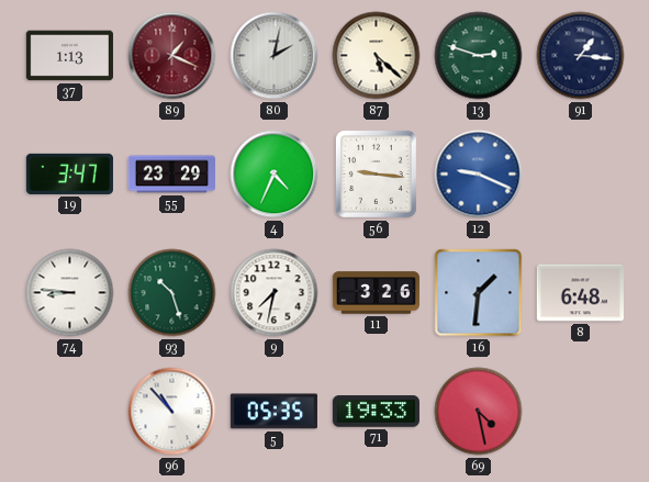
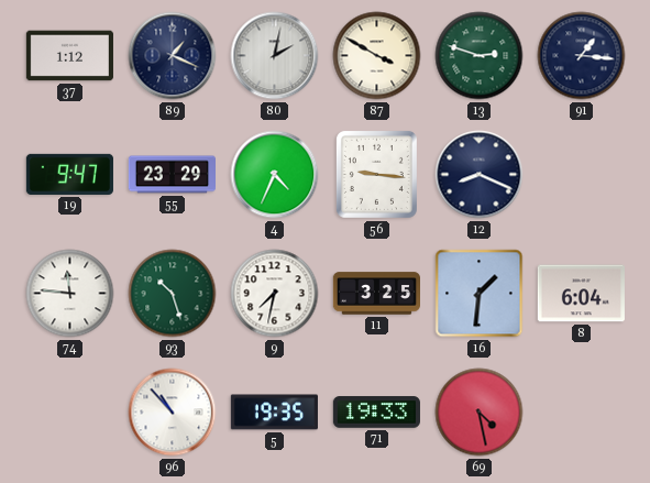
37: 1:13 -> 1:12
89 dial: burgundy -> navy
87: 5:22 -> 3:50
19: 3:47 -> 9:47
12: 9:19 -> 8:19
12 dial: blue -> navy
74: 8:46 -> 11:46
11: 3:26 -> 3:25
8: 6:48 -> 6:04
5: 05:35 -> 19:35
